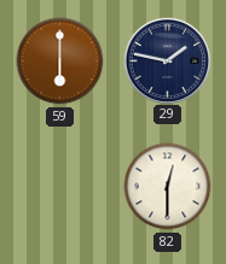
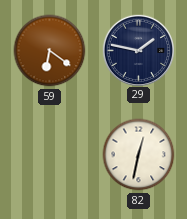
59: 6:00 -> 6:21
82: 12:30 -> 12:32
